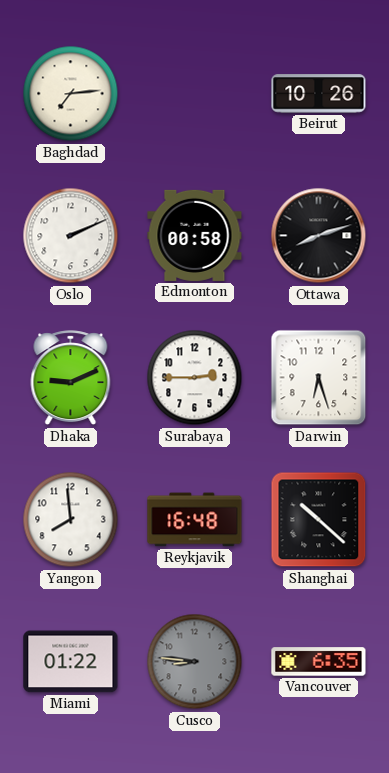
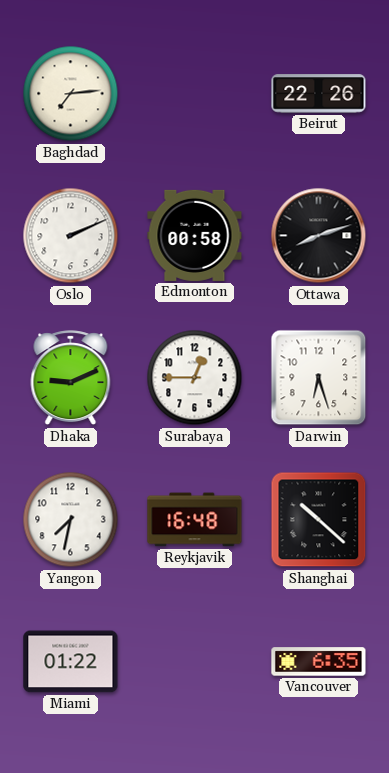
Beirut: 10:26 -> 22:26
Surabaya: 2:45 -> 12:45
Yangon: 7:59 -> 7:32
Cusco: 8:46 -> none
